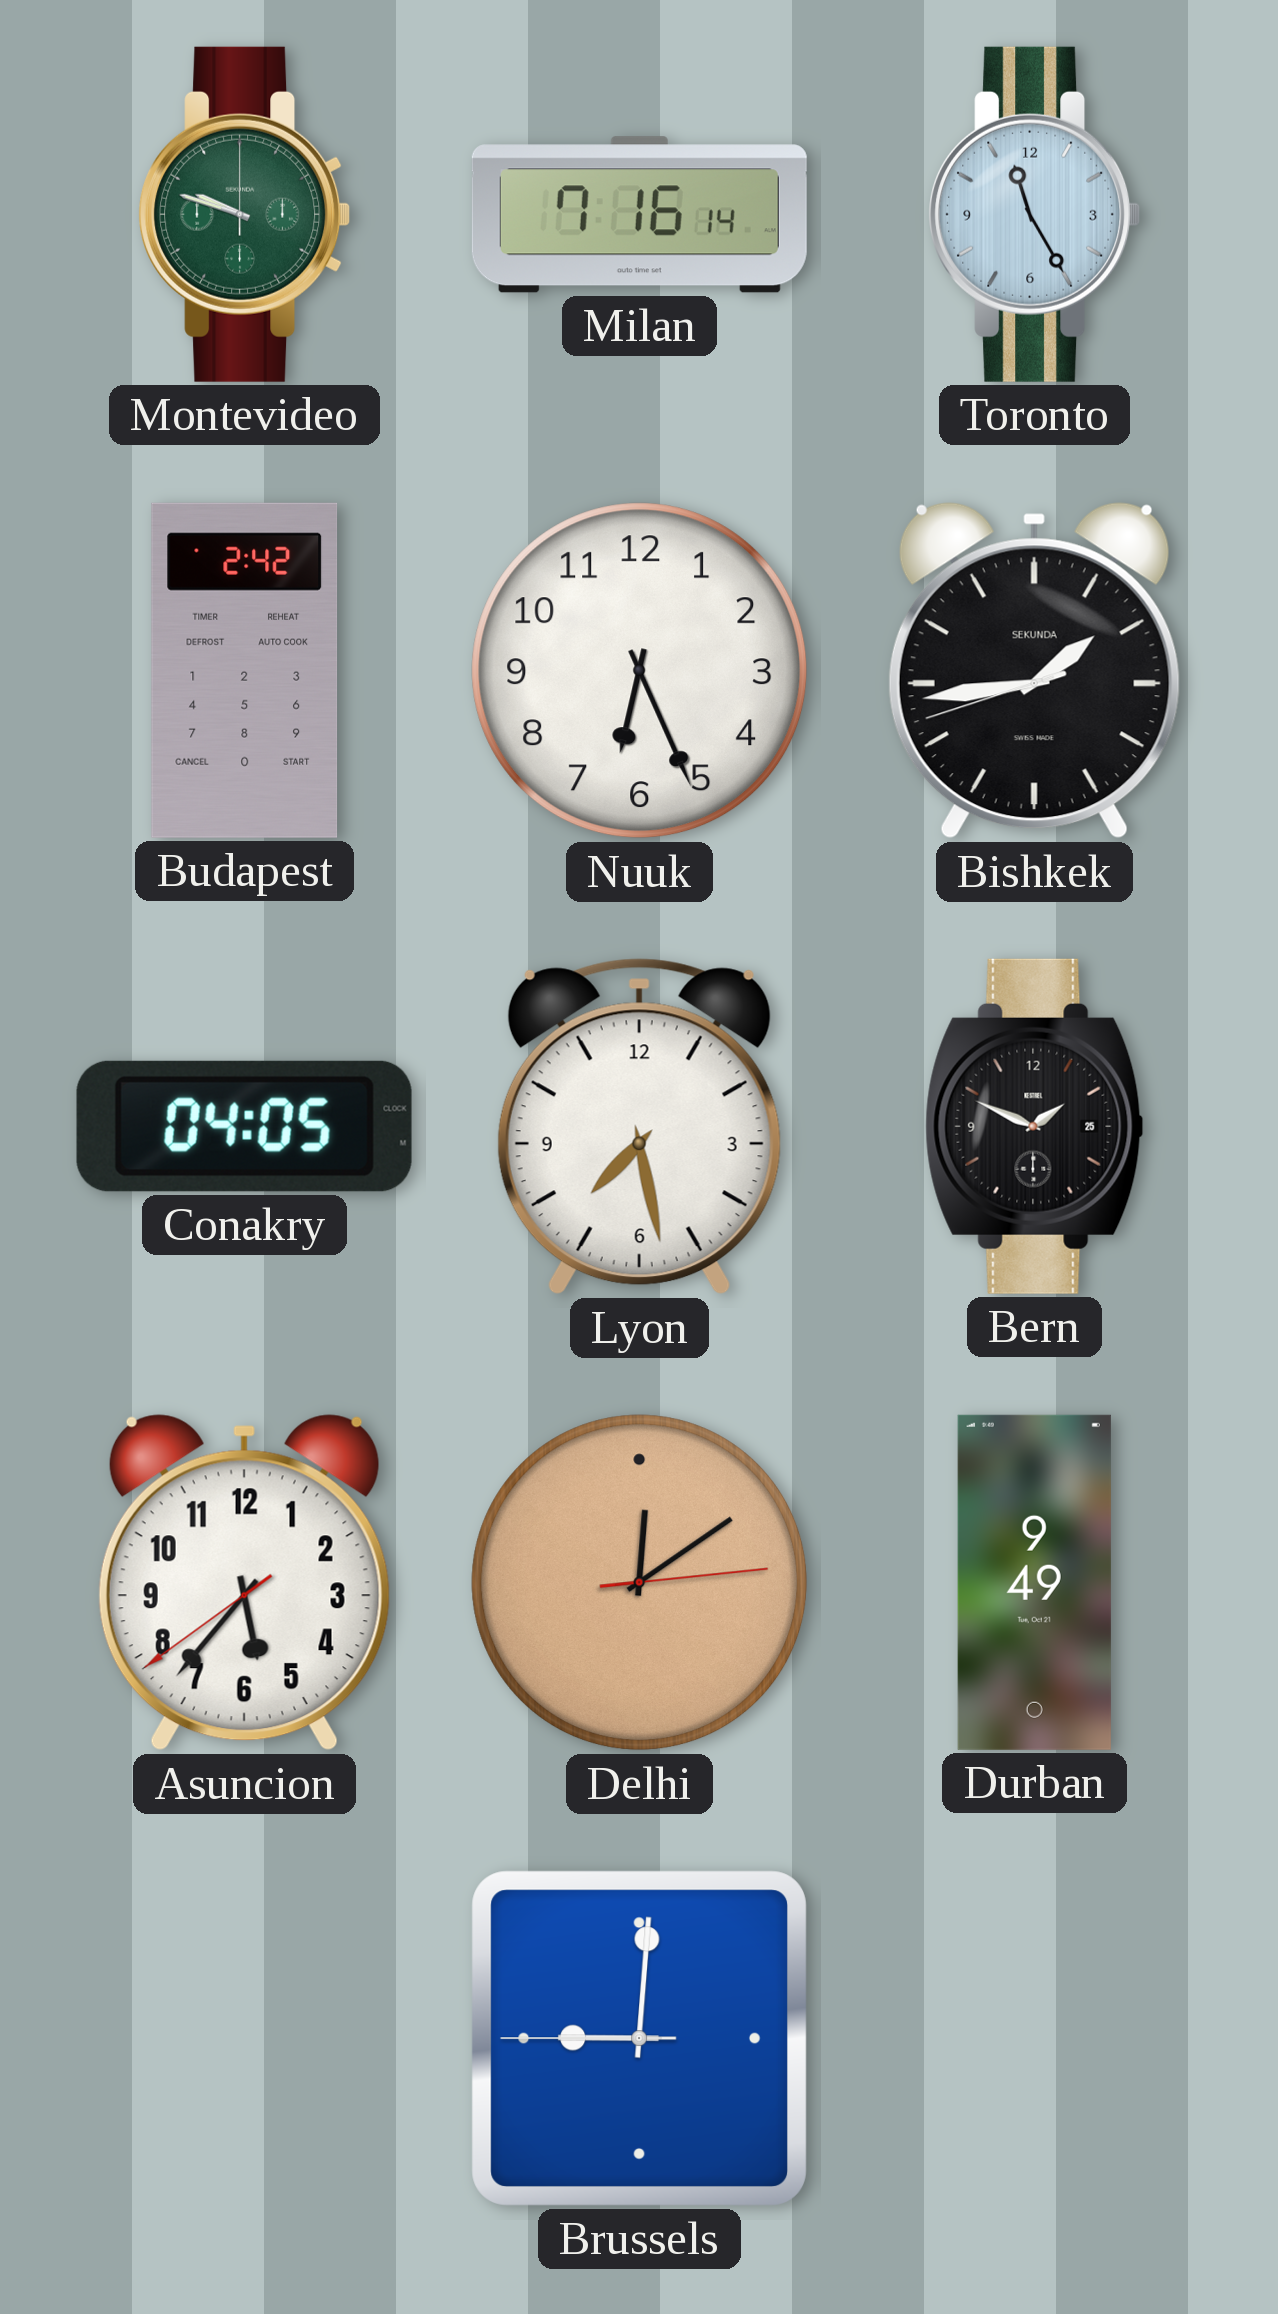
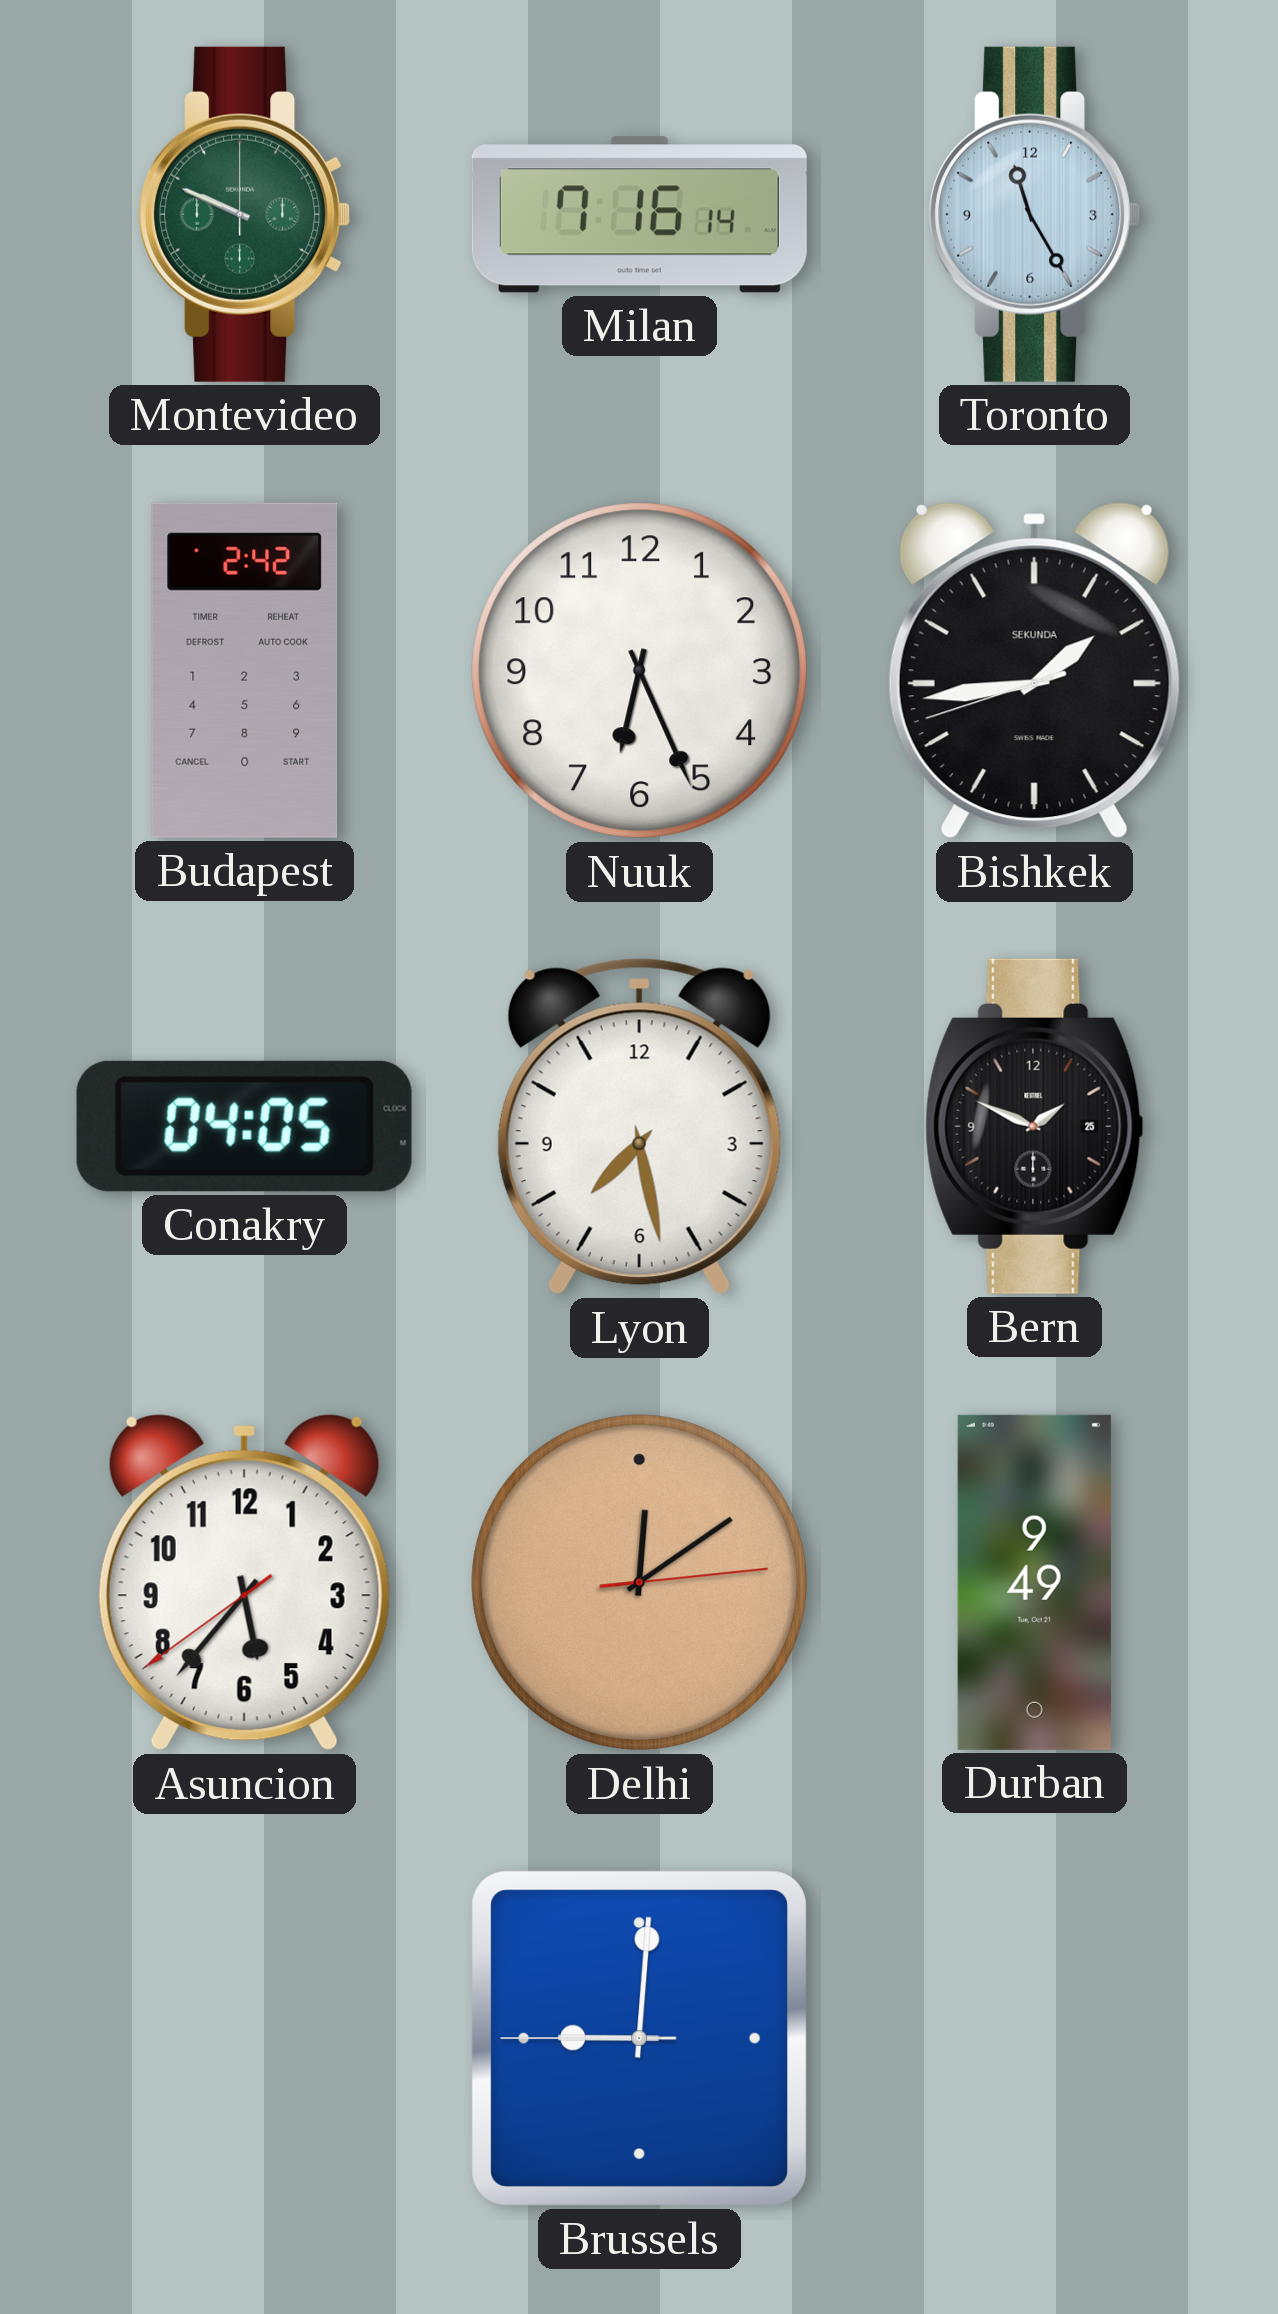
Montevideo: 9:48 -> 9:49
